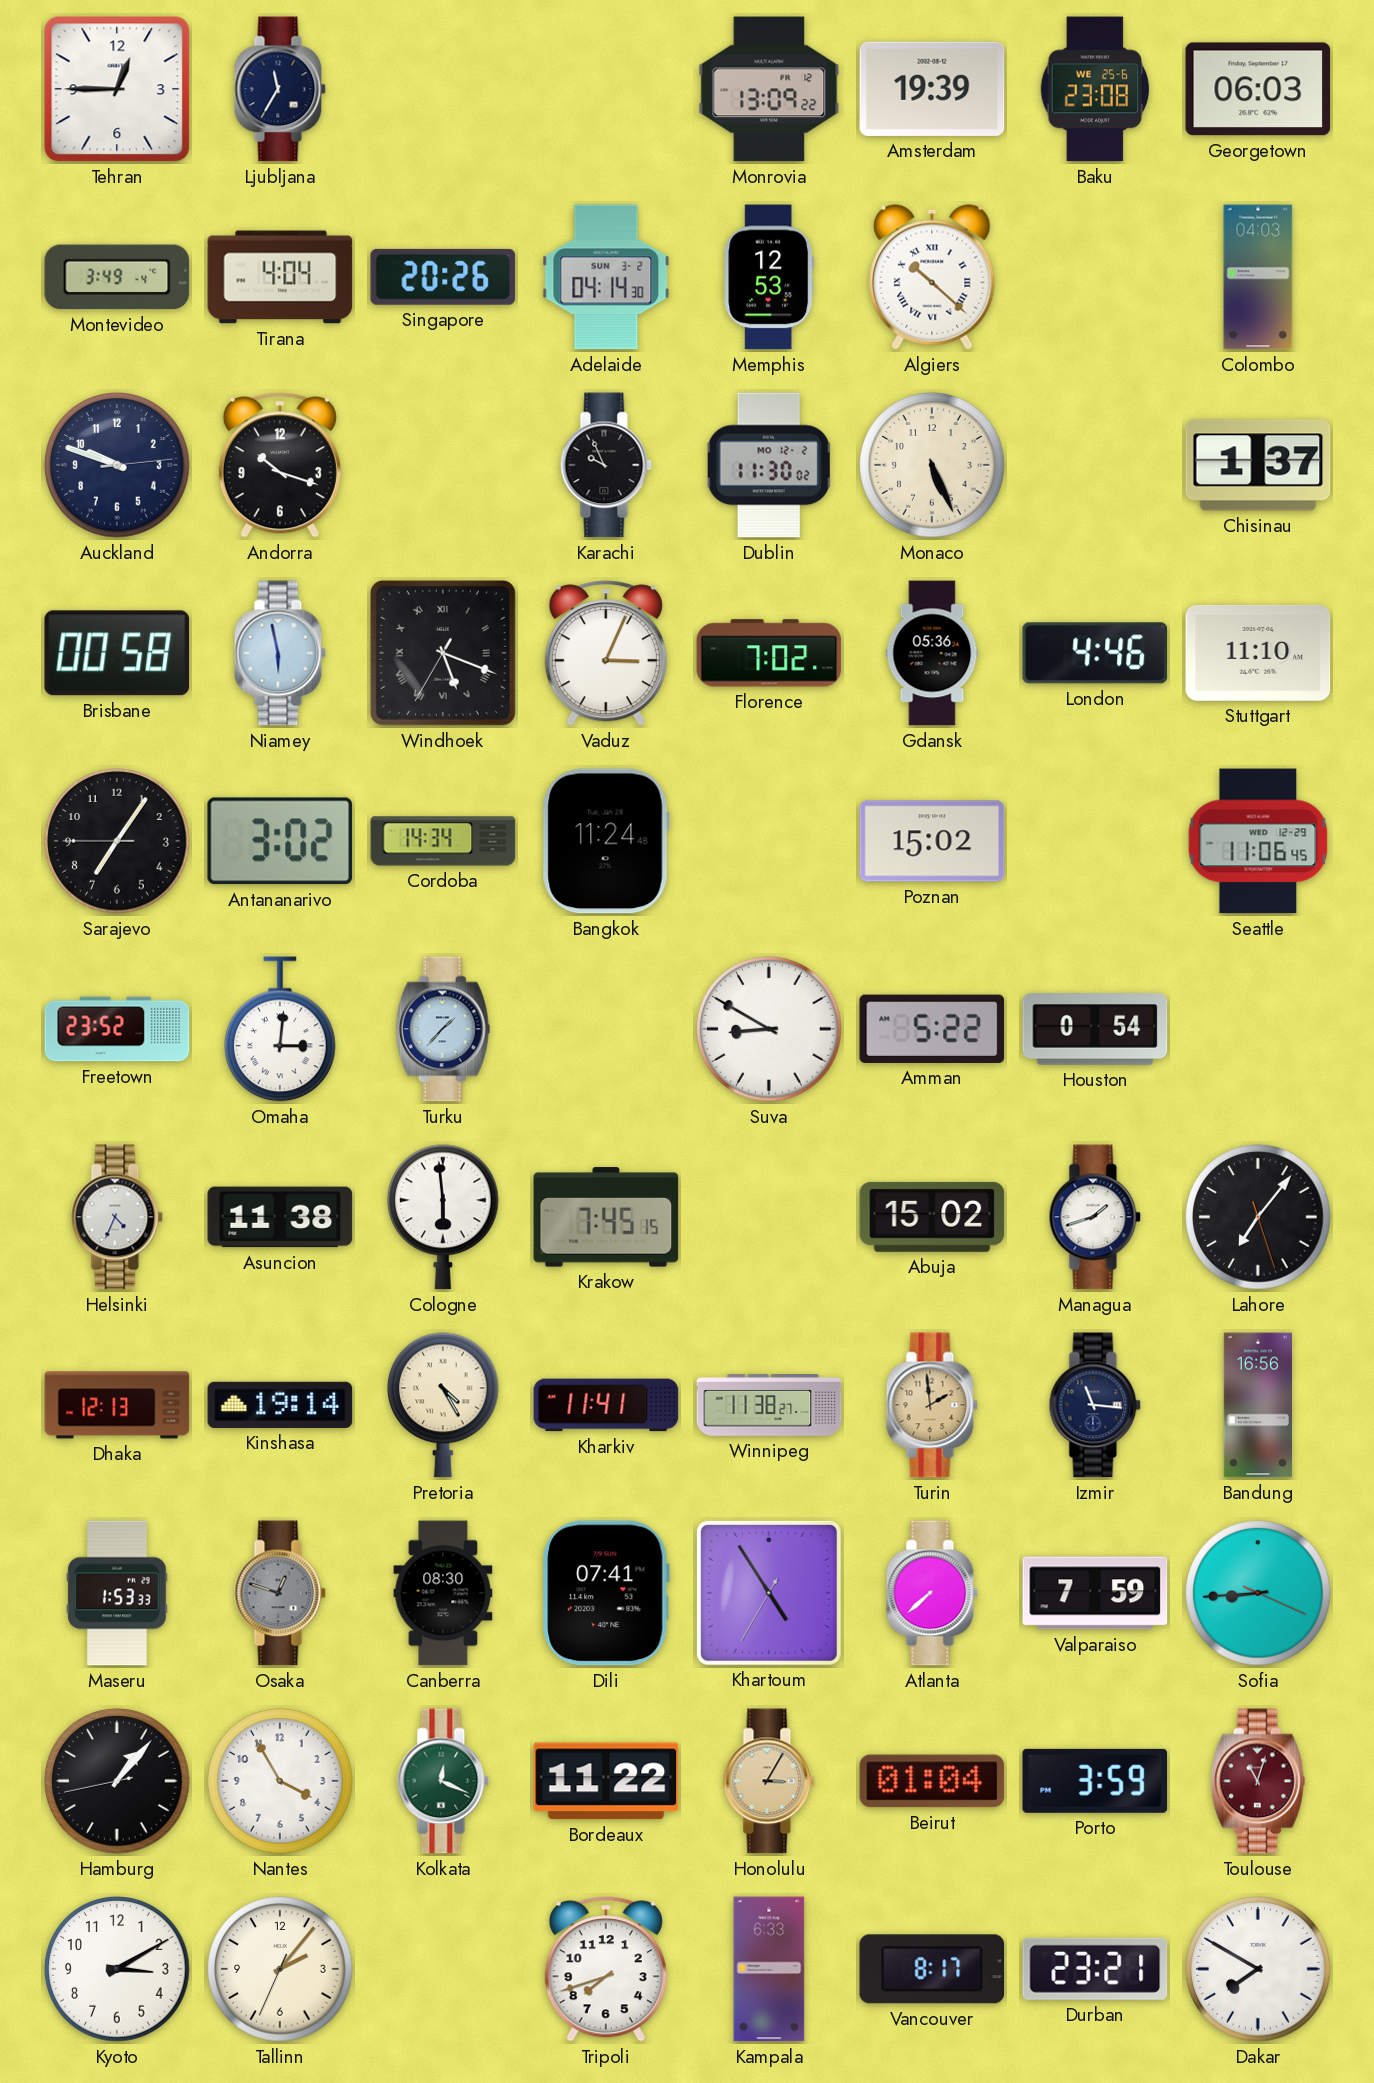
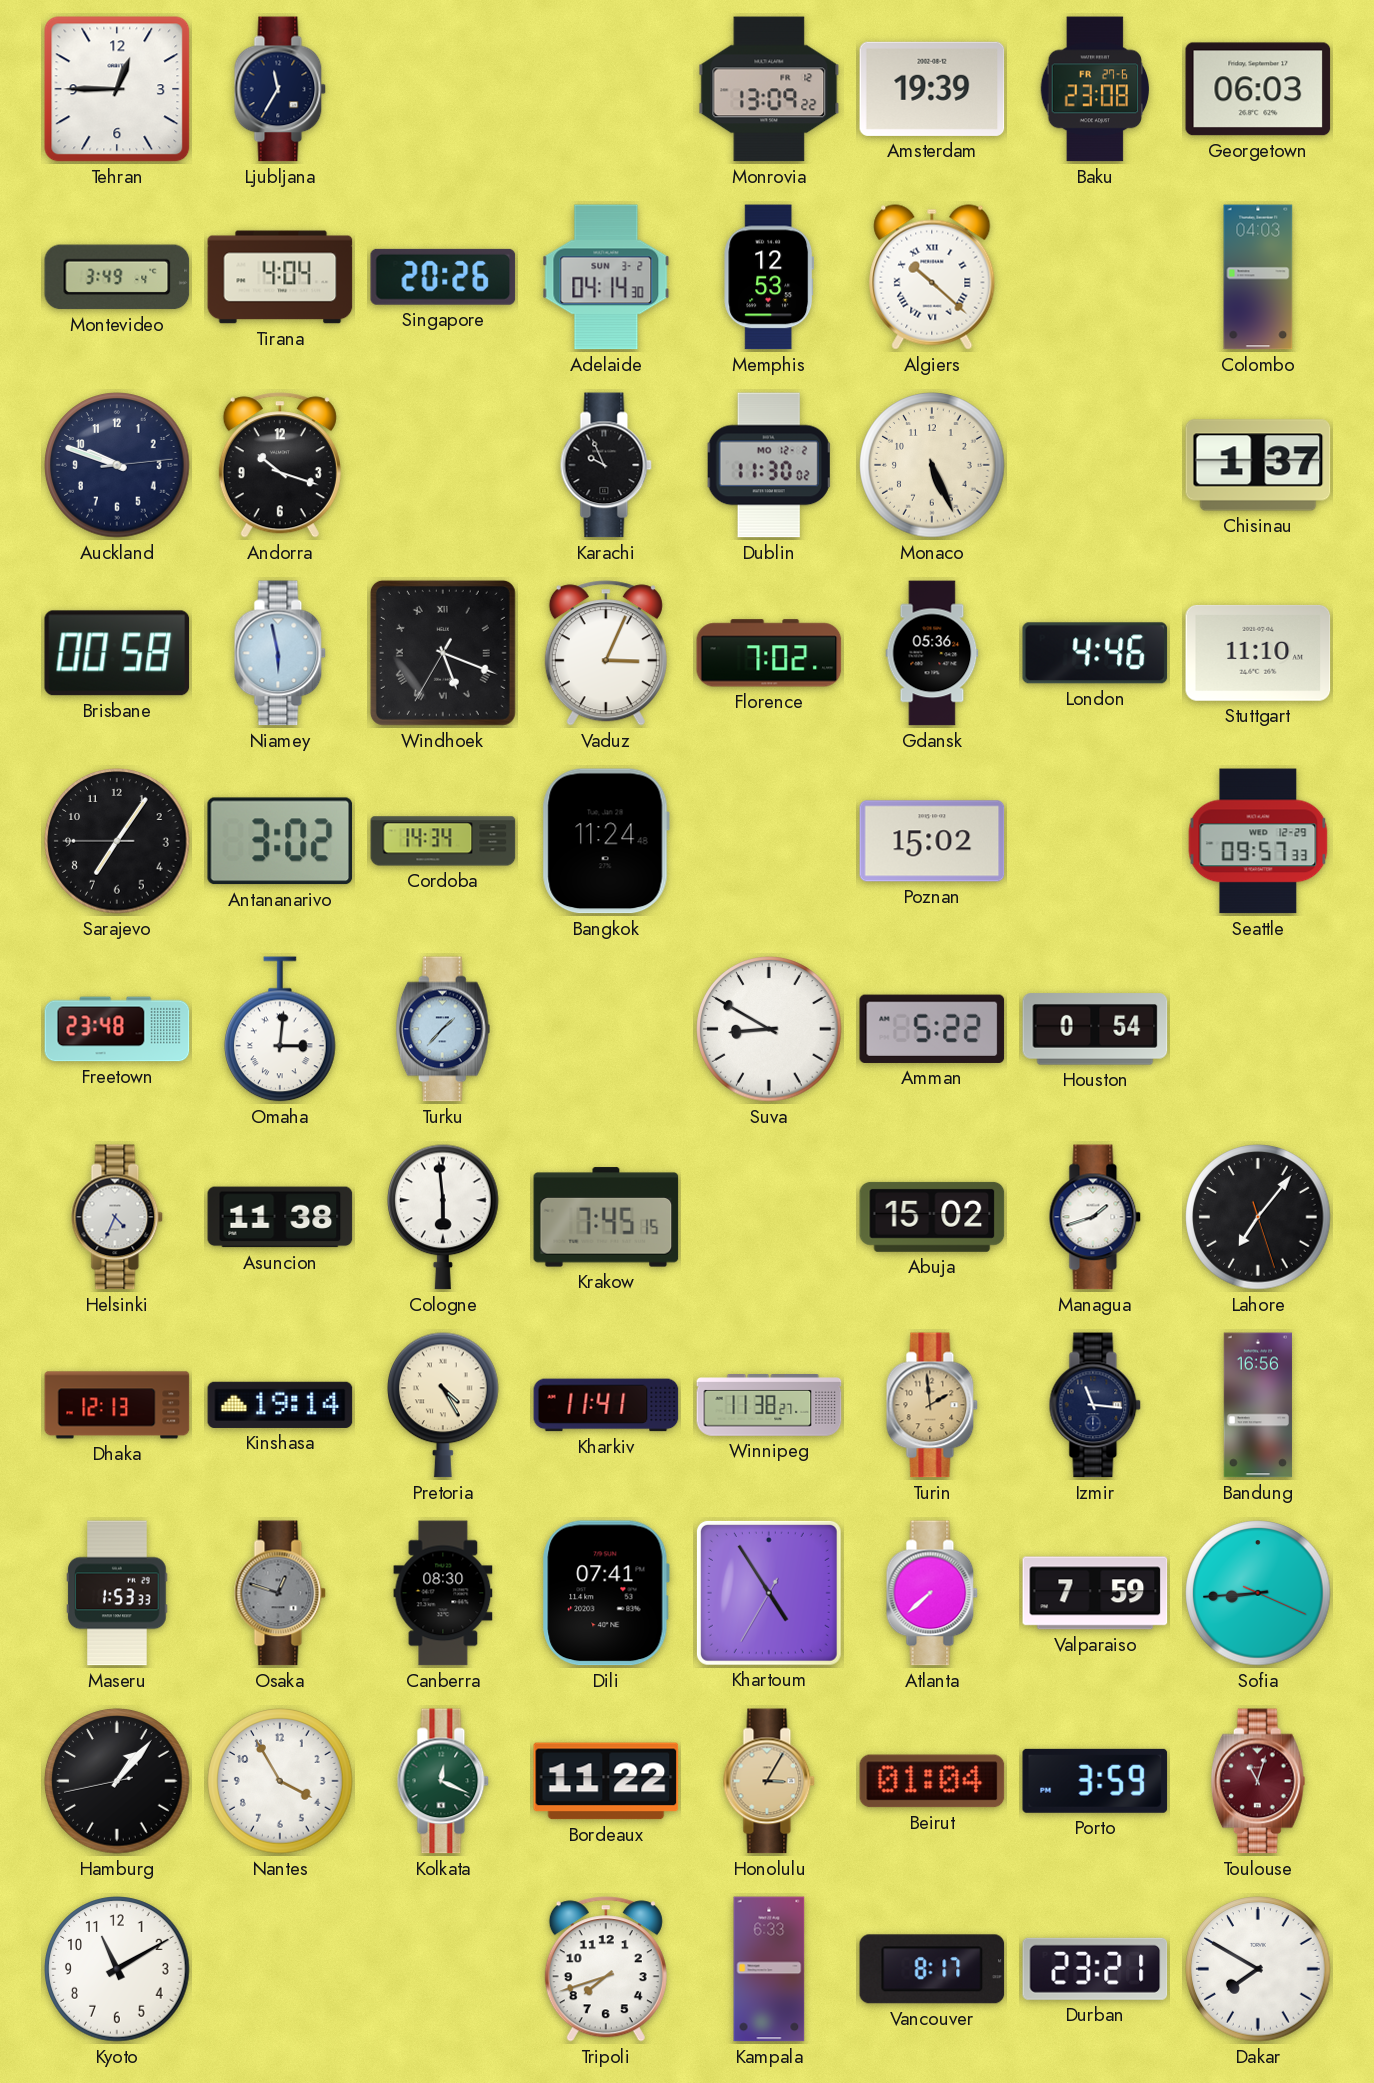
Baku date: WE 25-6 -> FR 27-6
Seattle: 11:06 -> 09:57
Freetown: 23:52 -> 23:48
Kyoto: 3:10 -> 11:10
Tallinn: 2:06 -> none
